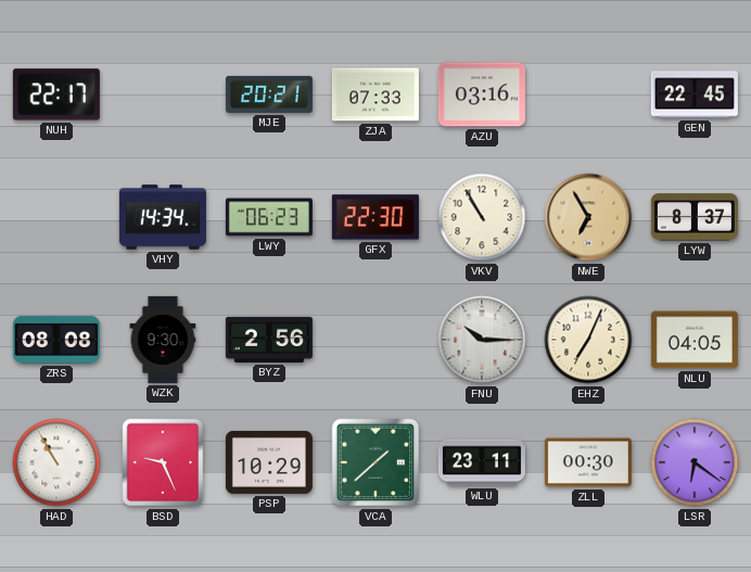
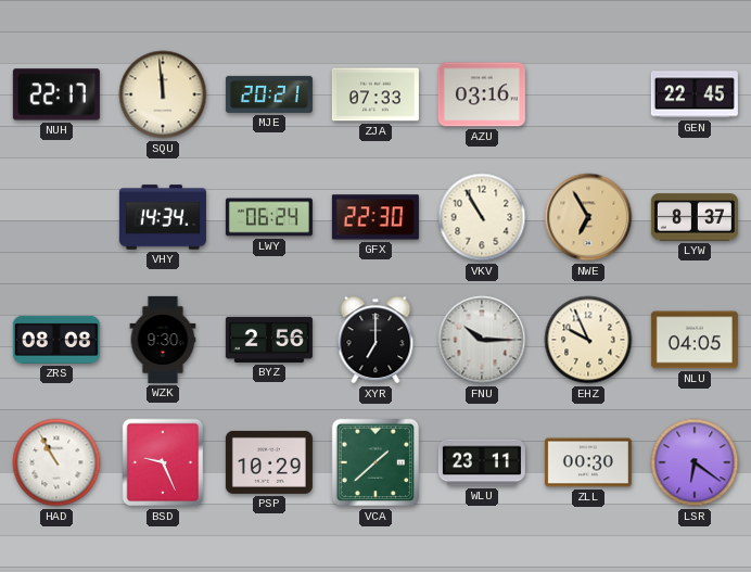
SQU: none -> 11:59
LWY: 06:23 -> 06:24
XYR: none -> 7:00
EHZ: 7:04 -> 9:56
